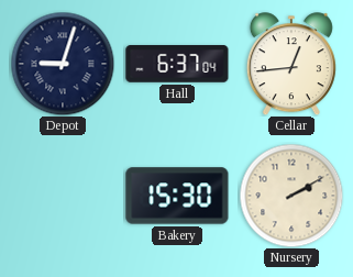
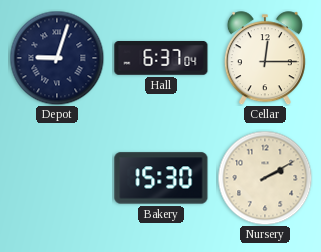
Cellar: 12:44 -> 12:15
